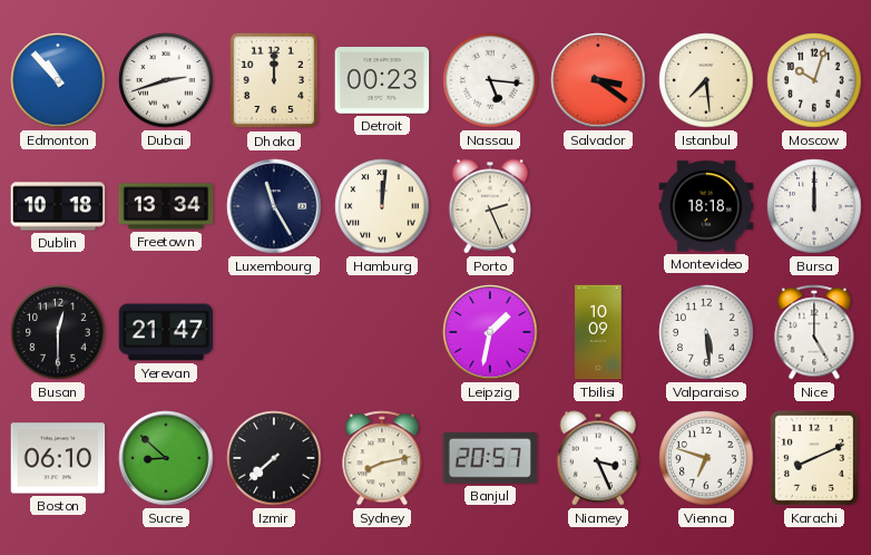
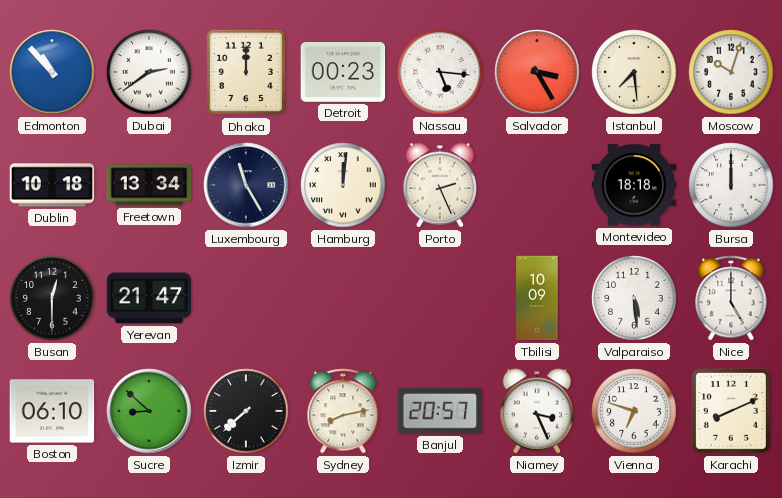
Dubai: 2:42 -> 2:39
Salvador: 3:21 -> 3:25
Leipzig: 1:32 -> none
